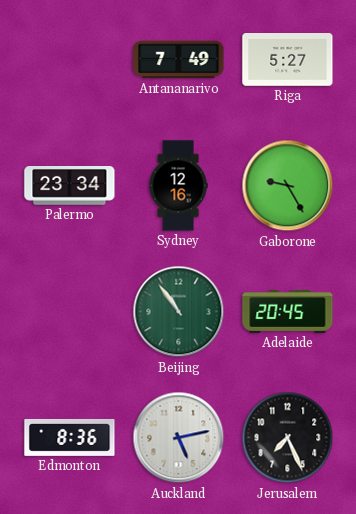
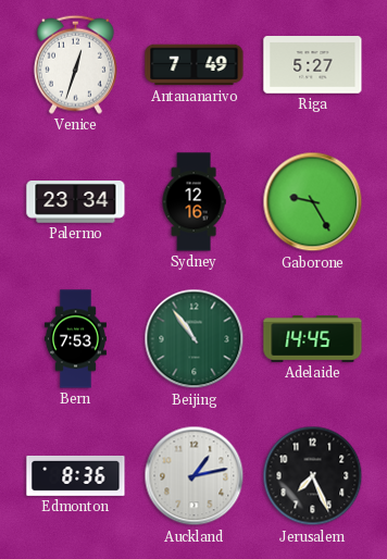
Venice: none -> 12:33
Bern: none -> 7:53
Adelaide: 20:45 -> 14:45
Auckland: 5:13 -> 1:13
